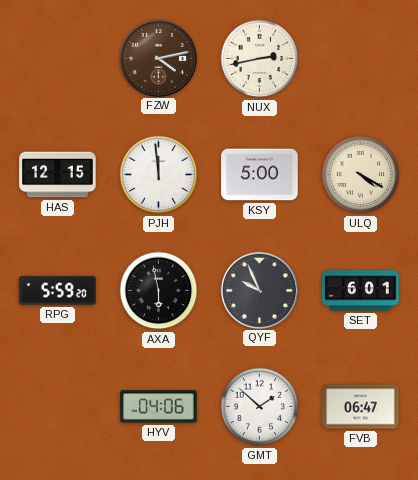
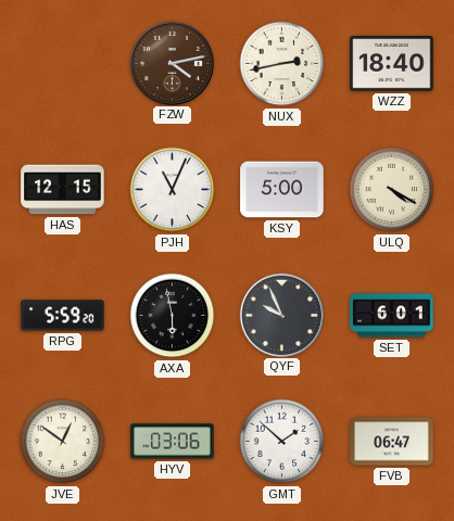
WZZ: none -> 18:40
PJH: 11:59 -> 11:04
JVE: none -> 12:51
HYV: 04:06 -> 03:06
